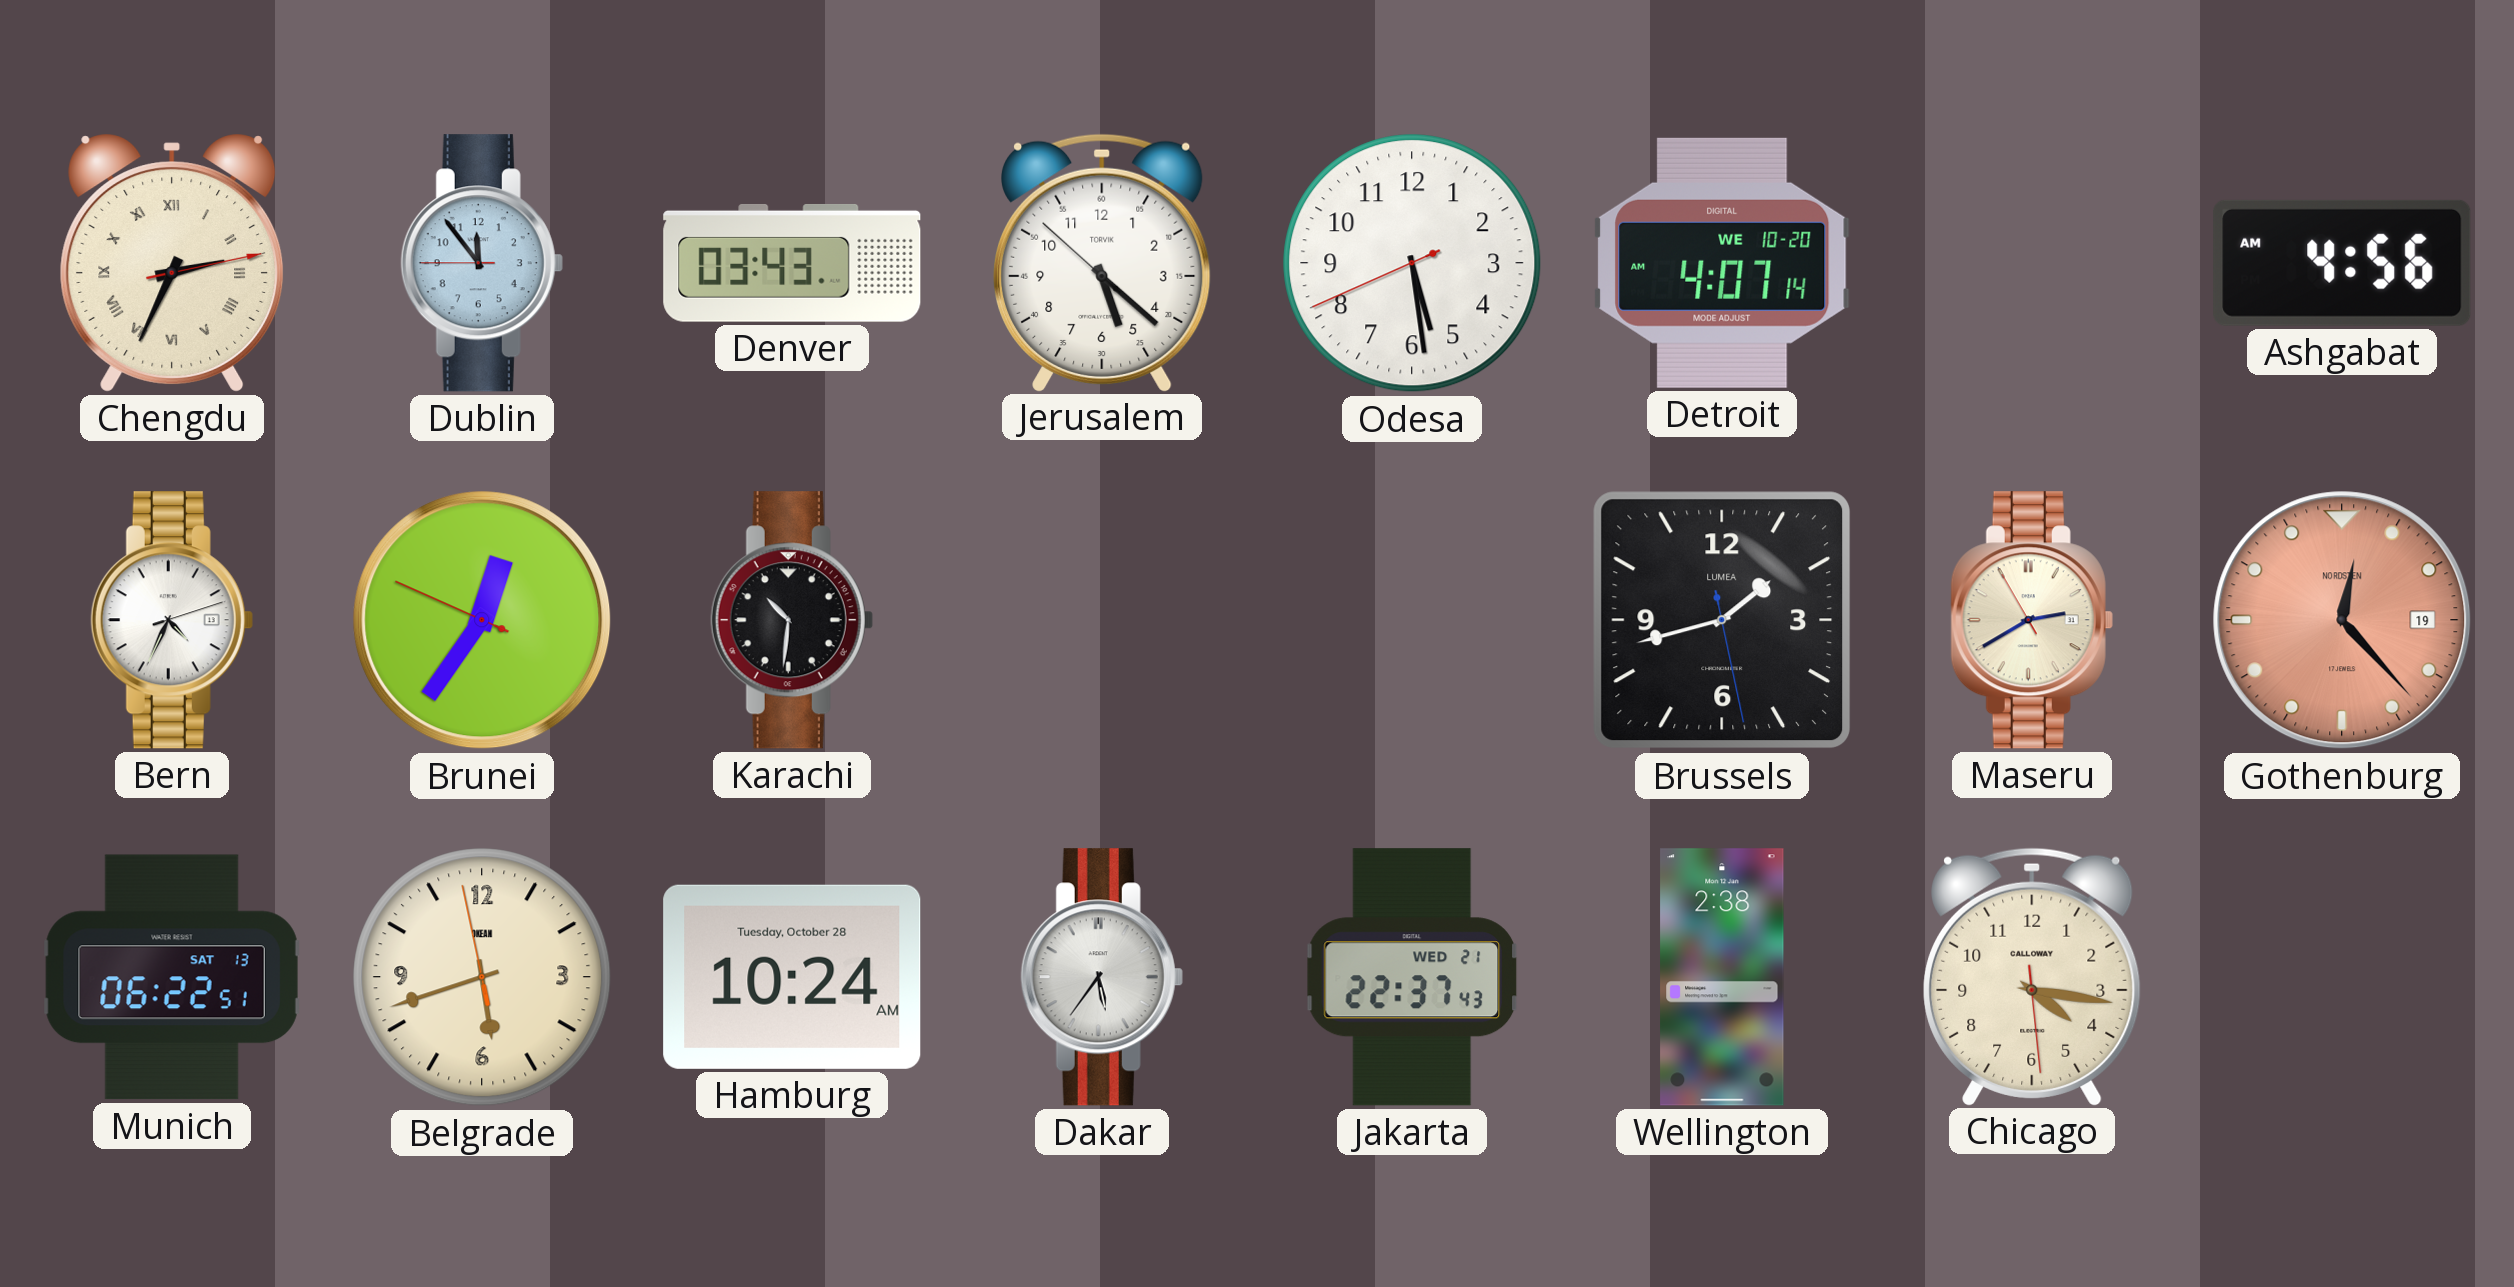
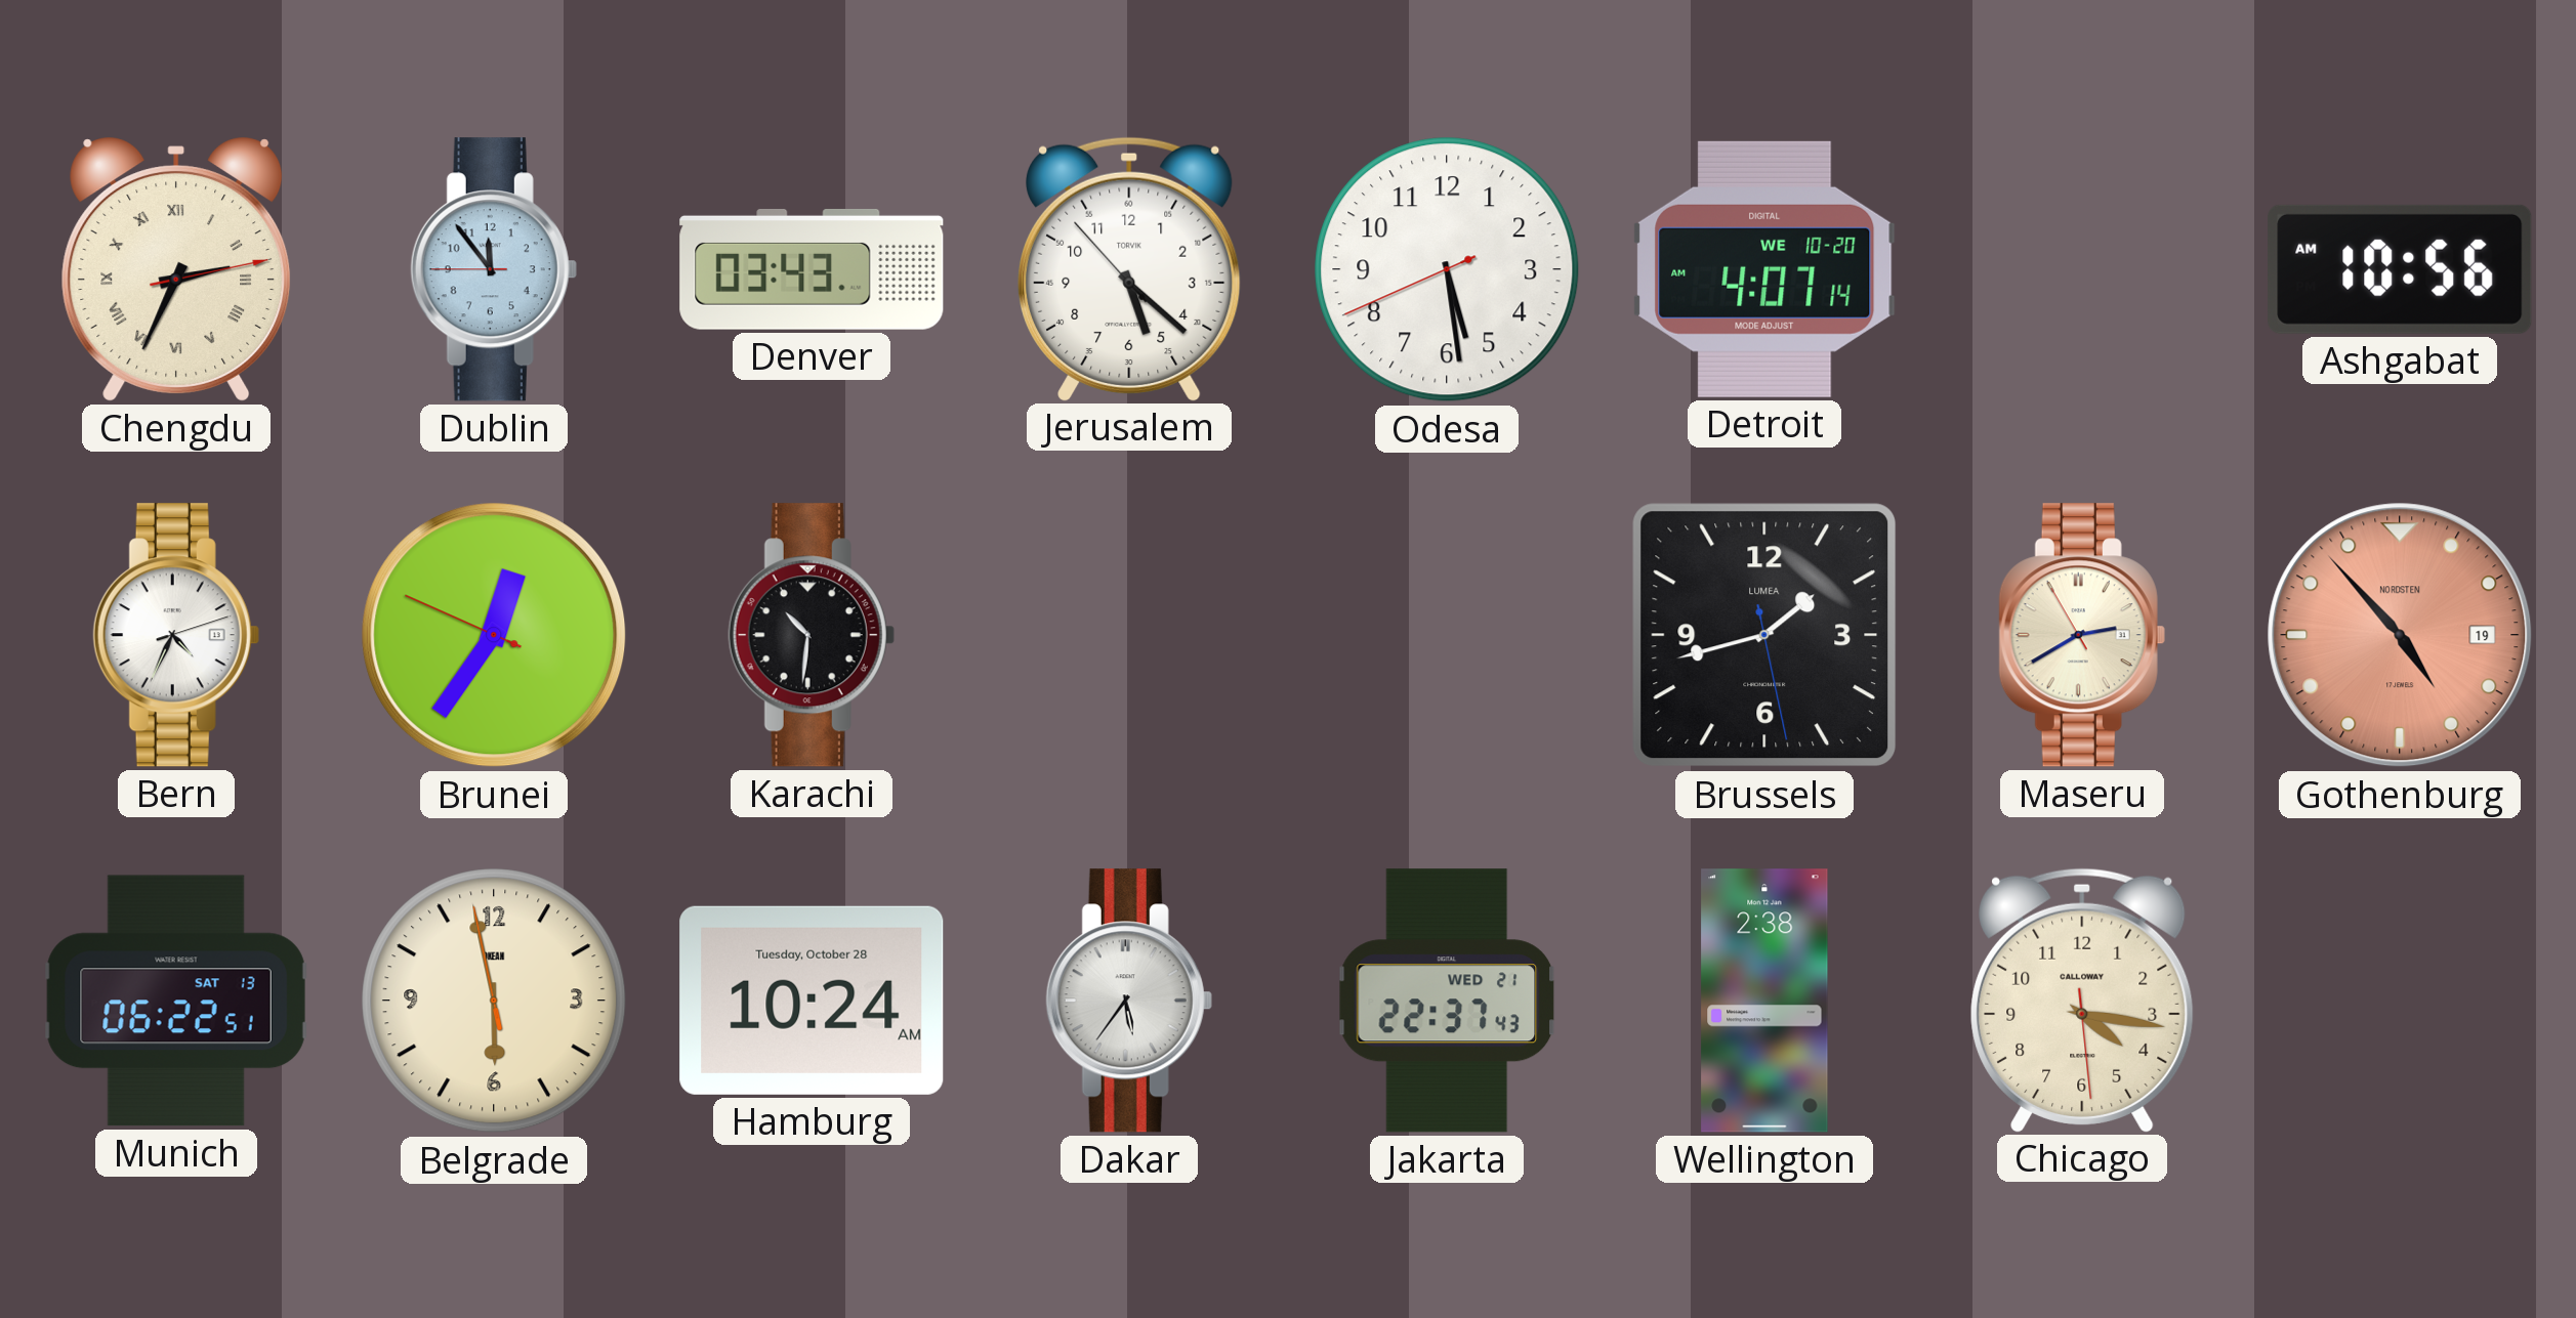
Jerusalem: 5:21:52 -> 5:21:53
Ashgabat: 4:56 -> 10:56
Gothenburg: 12:23 -> 4:53
Belgrade: 5:41 -> 5:57
